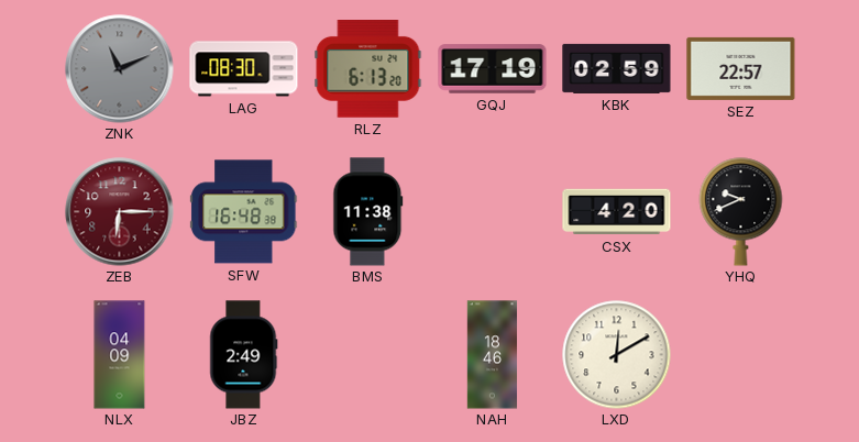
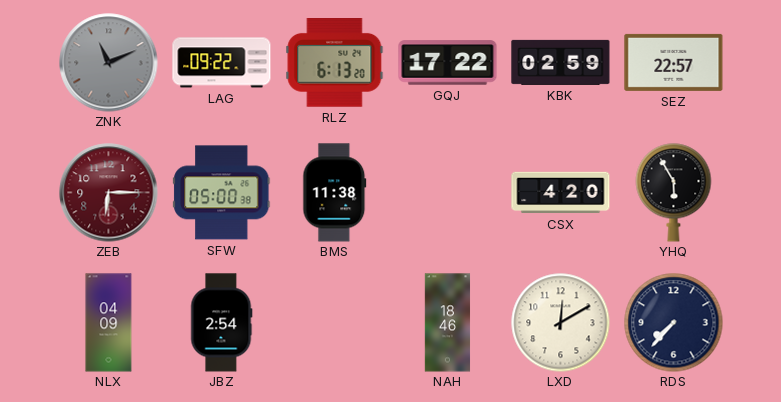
LAG: 08:30 -> 09:22
GQJ: 17:19 -> 17:22
SFW: 16:48 -> 05:00
YHQ: 9:41 -> 5:55
JBZ: 2:49 -> 2:54
RDS: none -> 7:37
